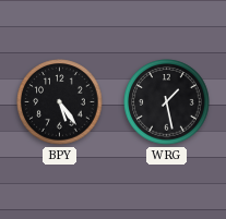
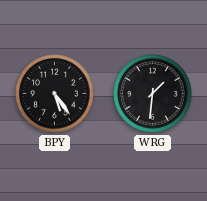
WRG: 1:28 -> 1:31
